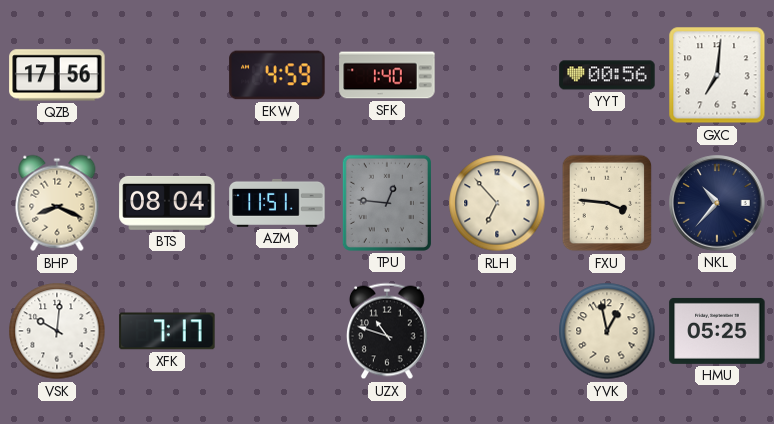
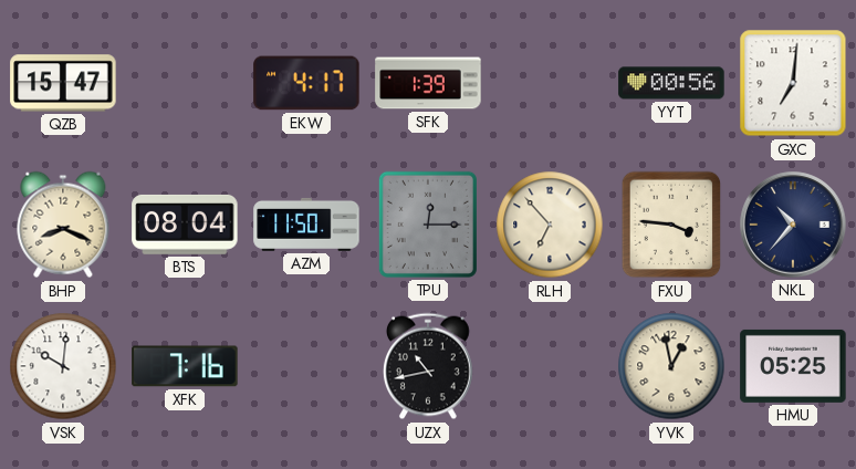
QZB: 17:56 -> 15:47
EKW: 4:59 -> 4:17
SFK: 1:40 -> 1:39
AZM: 11:51 -> 11:50
TPU: 12:46 -> 12:15
XFK: 7:17 -> 7:16
UZX: 10:48 -> 10:43
